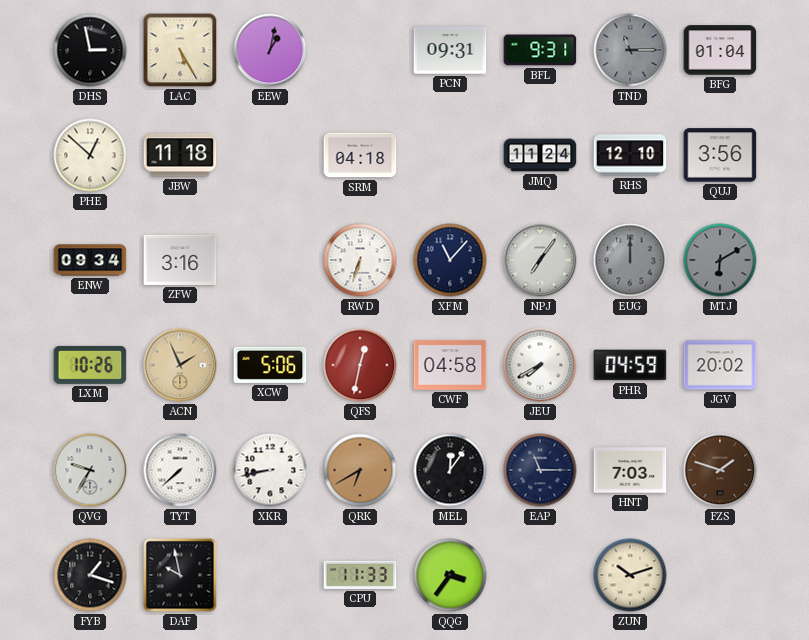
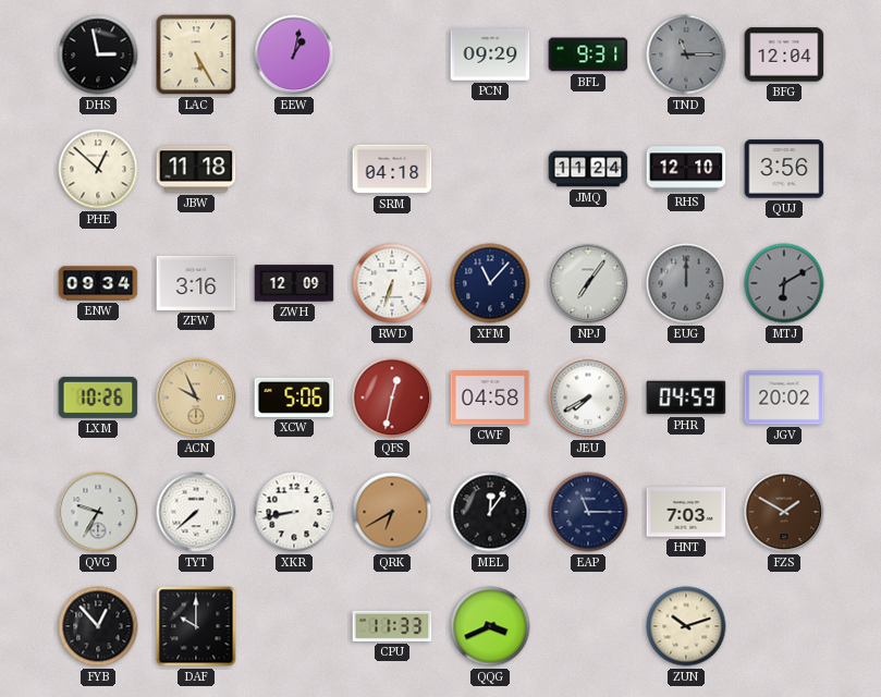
PCN: 09:31 -> 09:29
BFG: 01:04 -> 12:04
ZWH: none -> 12:09
ACN: 1:56 -> 9:56
FZS: 1:48 -> 1:50
FYB: 1:18 -> 12:53
DAF: 9:58 -> 10:00
QQG: 3:36 -> 3:41
